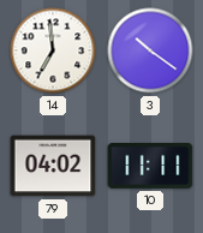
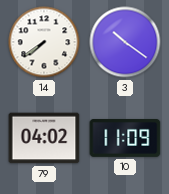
14: 6:59 -> 7:39
10: 11:11 -> 11:09
